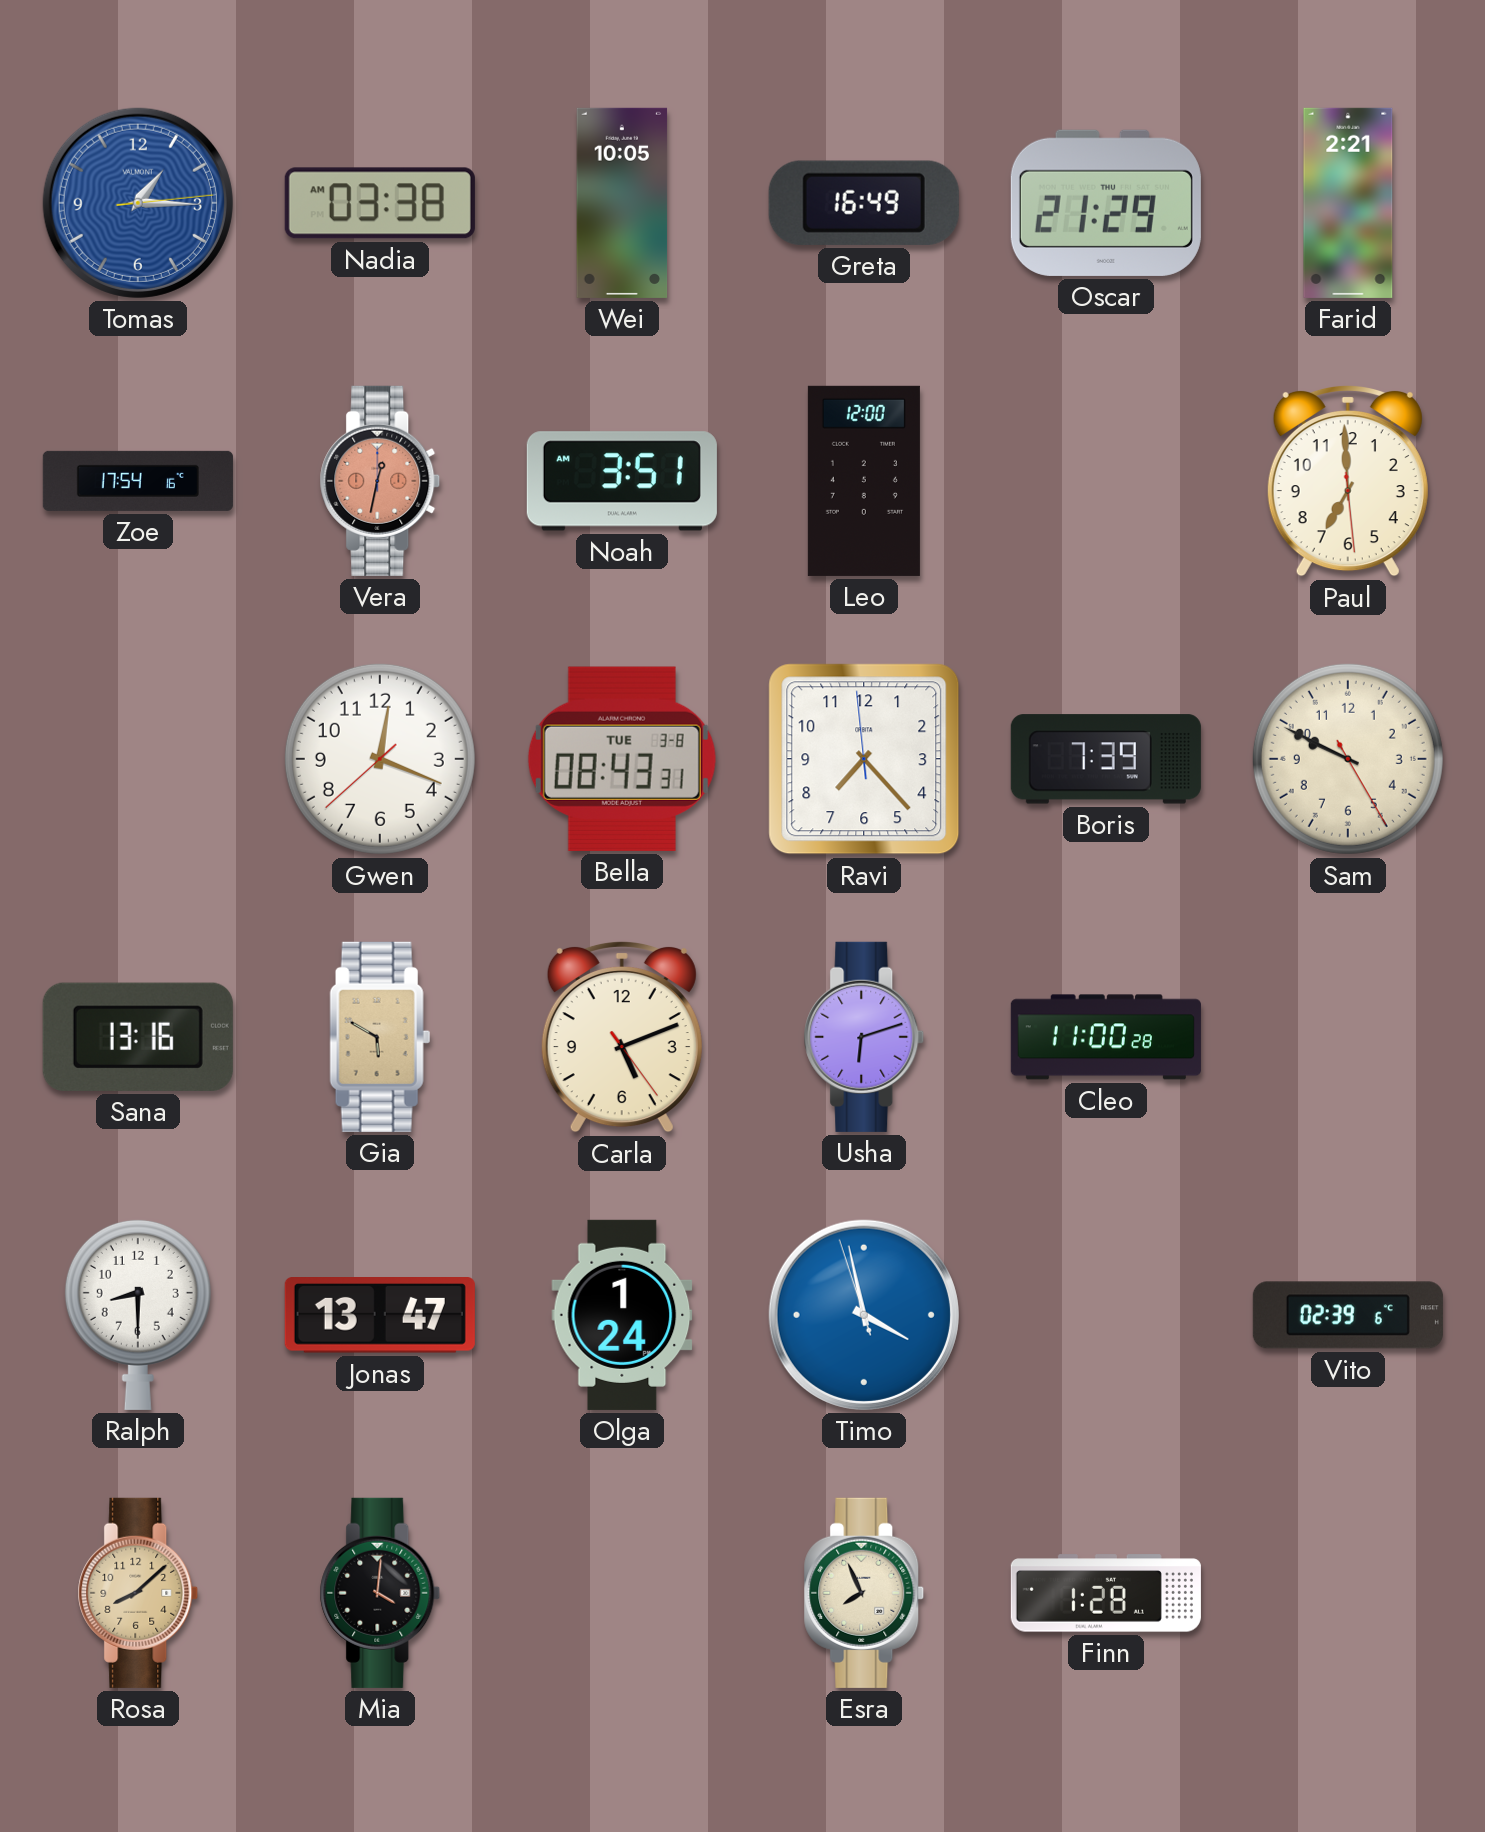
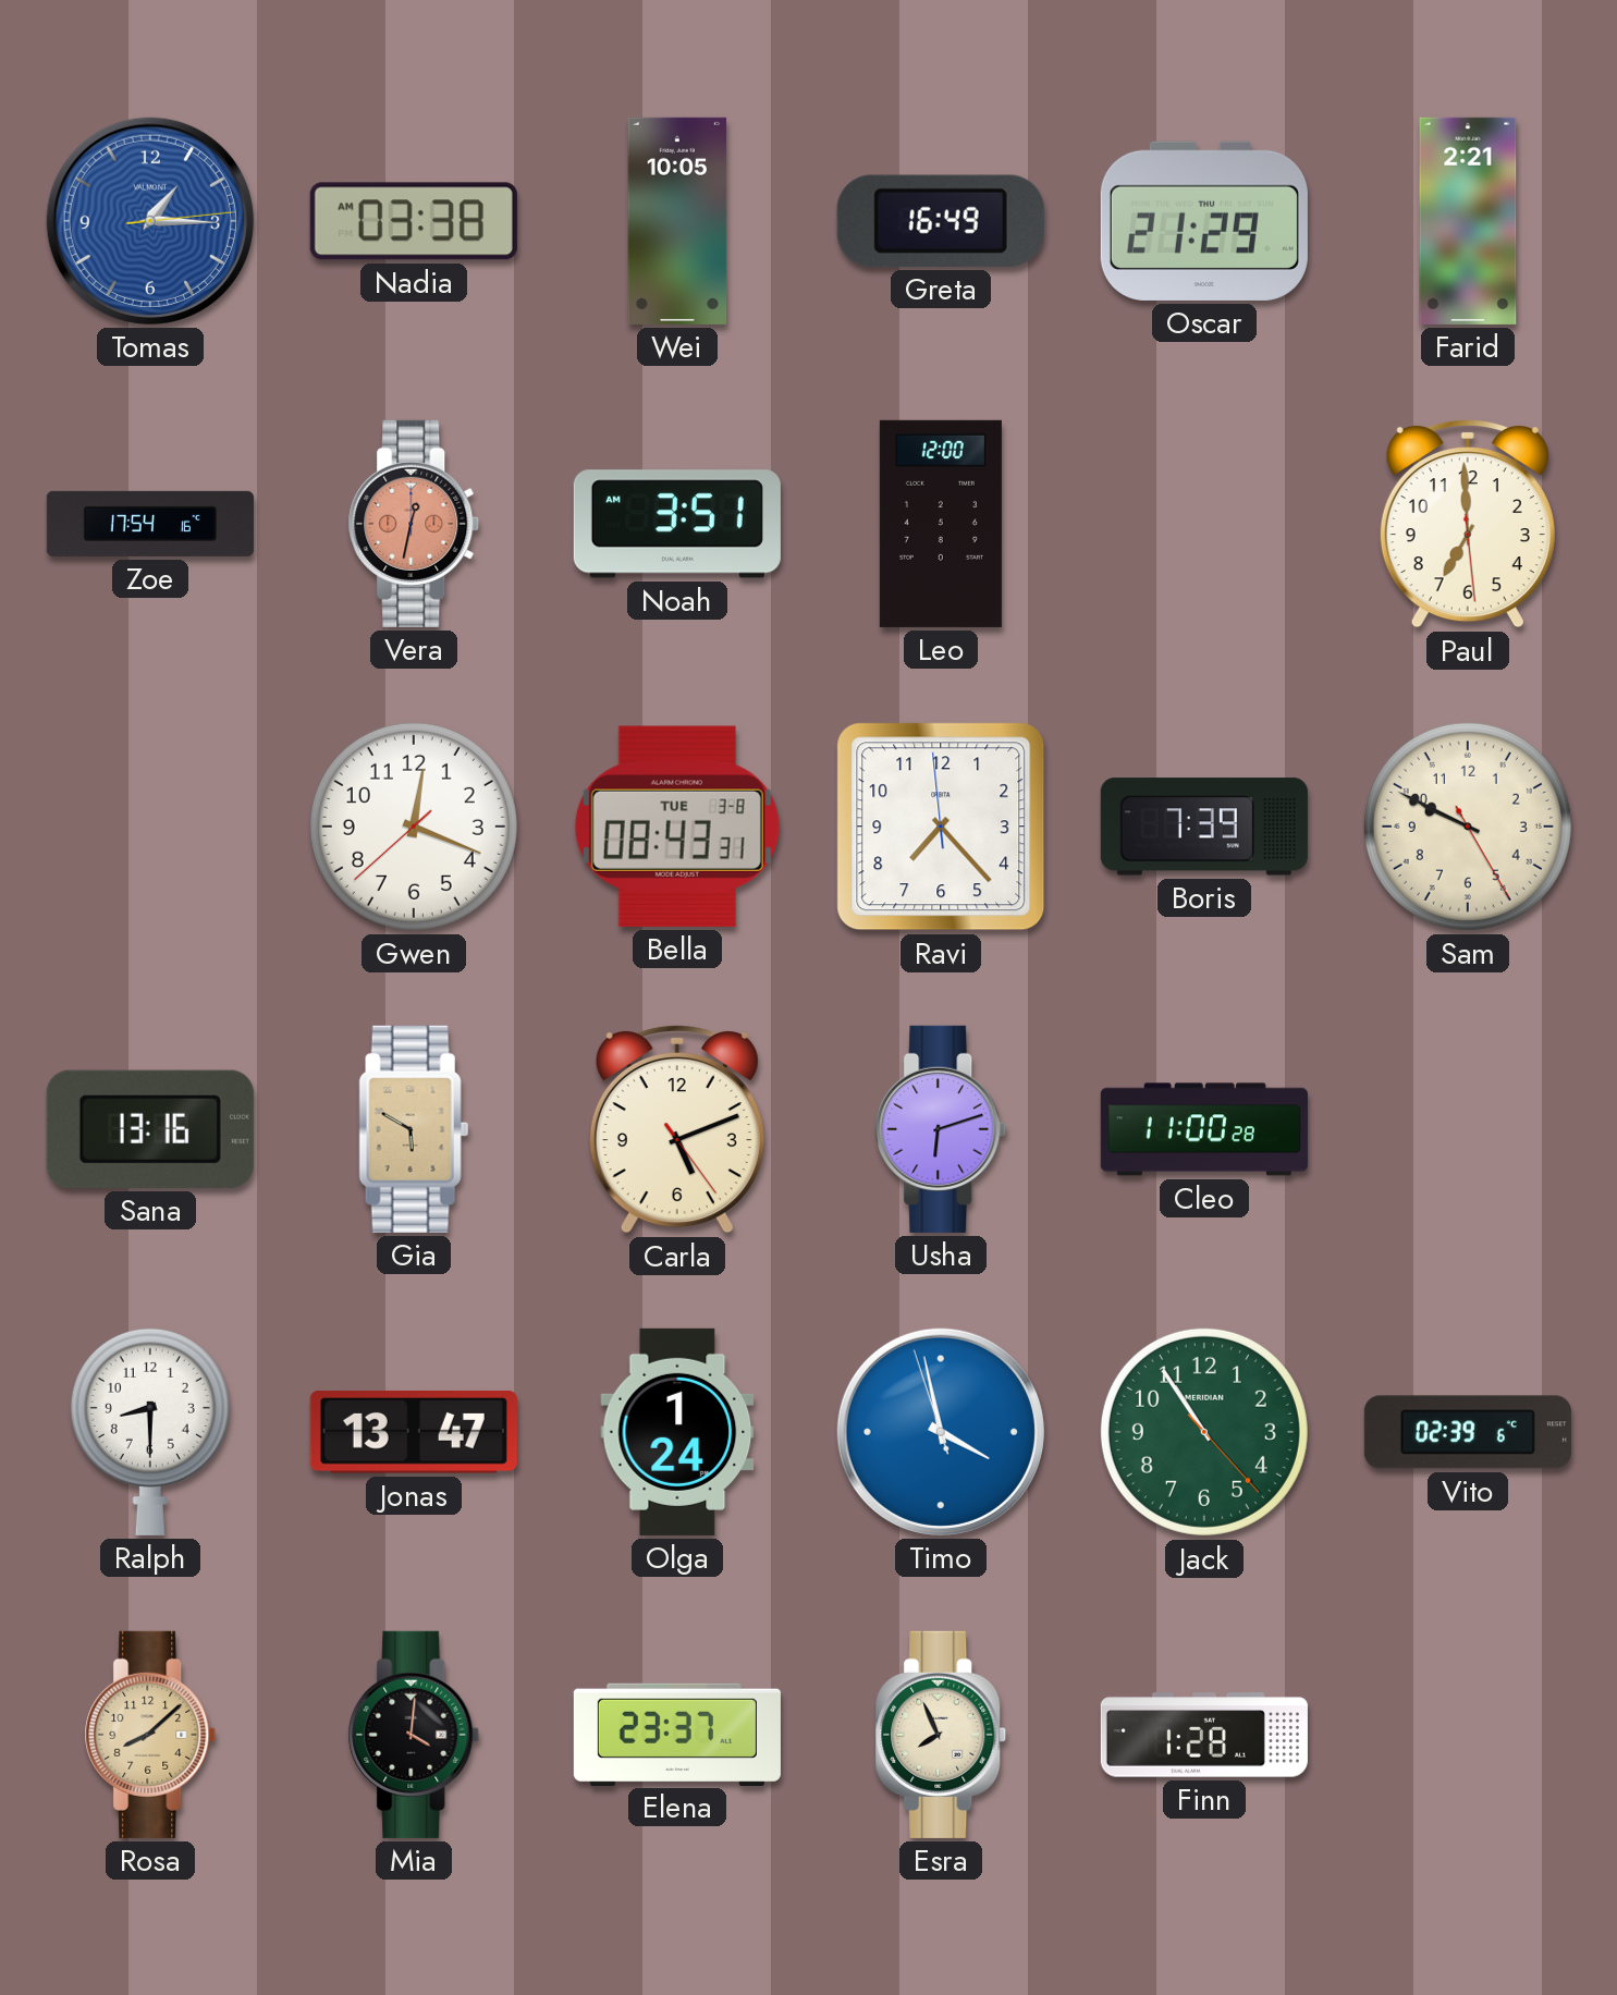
Jack: none -> 10:54
Elena: none -> 23:37
